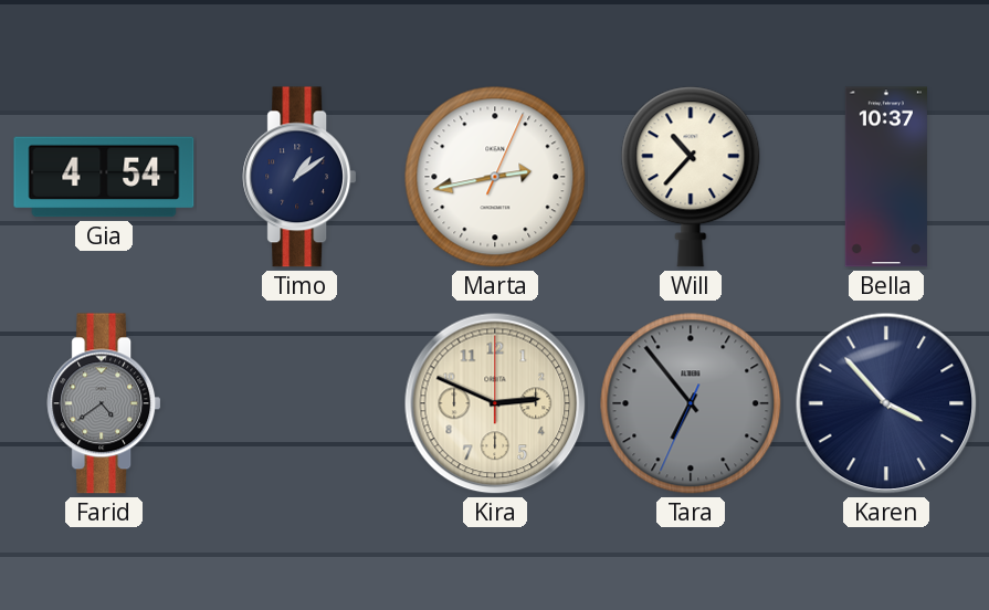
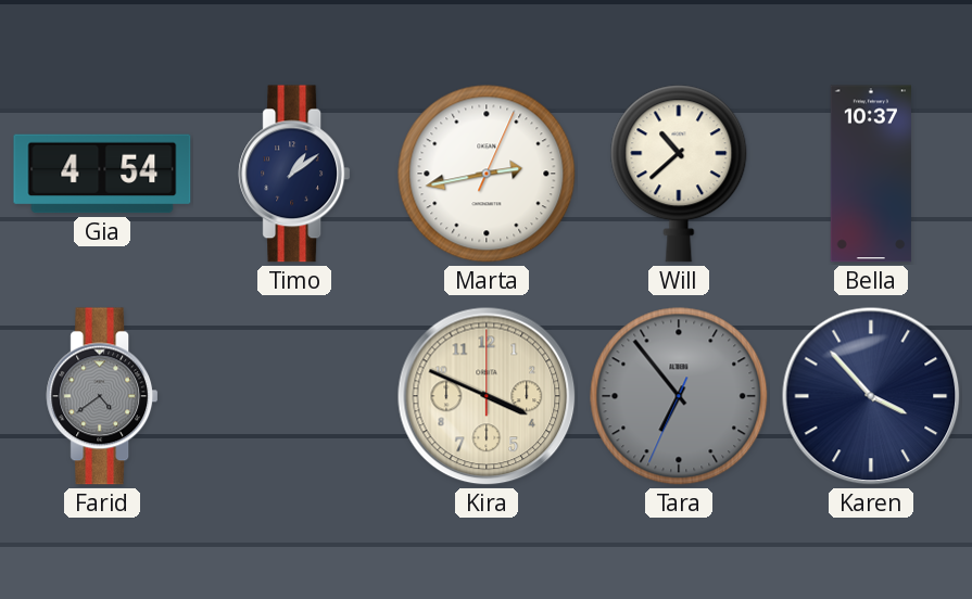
Will: 10:37 -> 10:38
Kira: 2:49 -> 3:49
